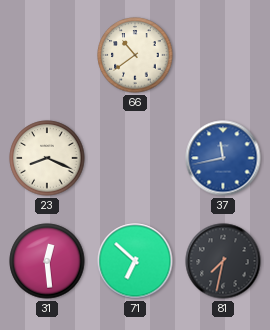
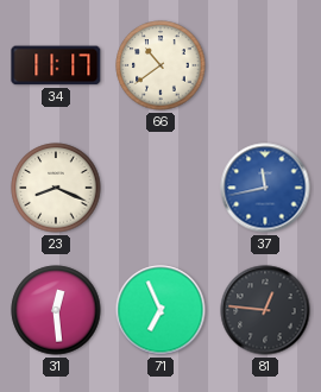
34: none -> 11:17
71: 6:52 -> 6:56
81: 7:32 -> 12:46
